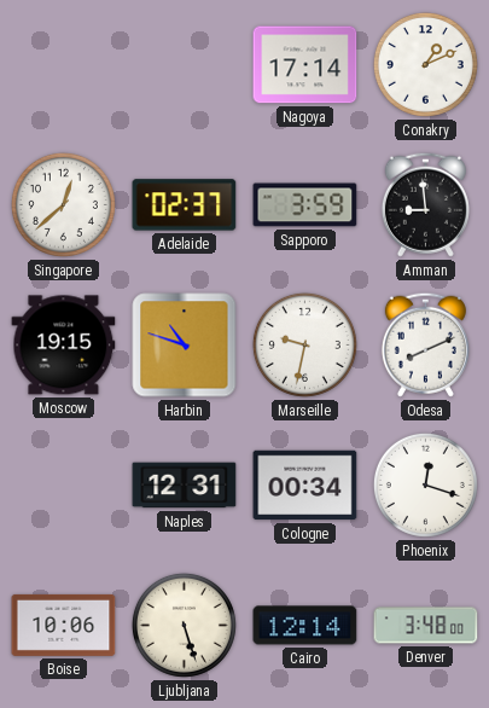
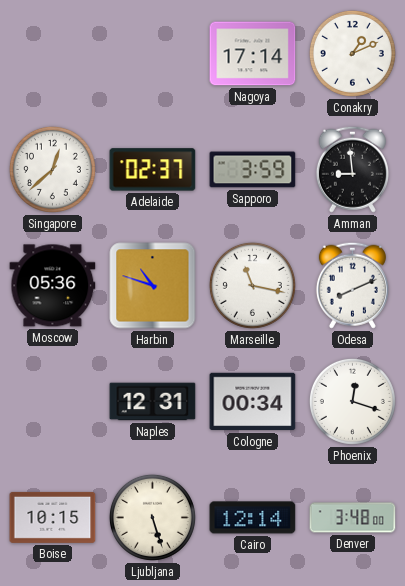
Moscow: 19:15 -> 05:36
Marseille: 9:32 -> 11:17
Boise: 10:06 -> 10:15
